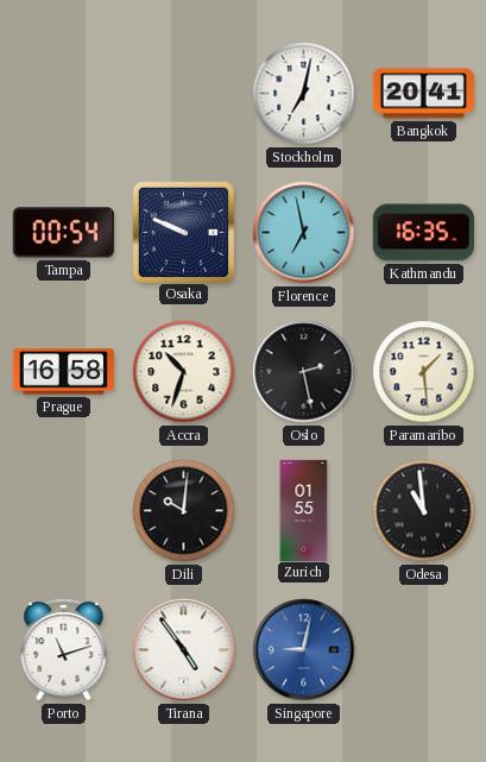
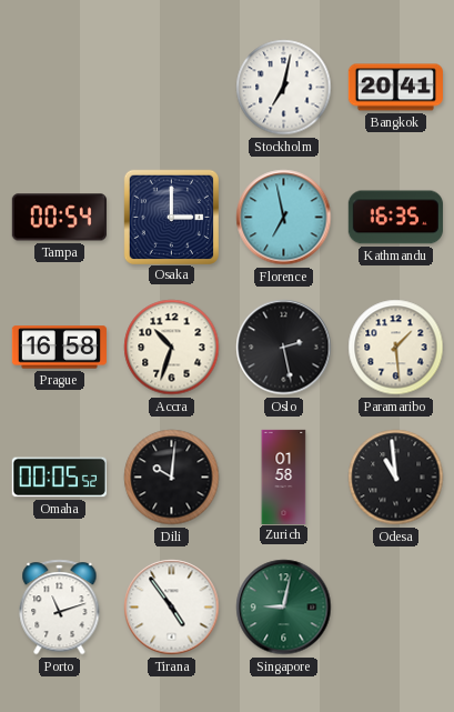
Osaka: 9:49 -> 3:00
Omaha: none -> 00:05
Zurich: 01:55 -> 01:58
Singapore dial: blue -> green
